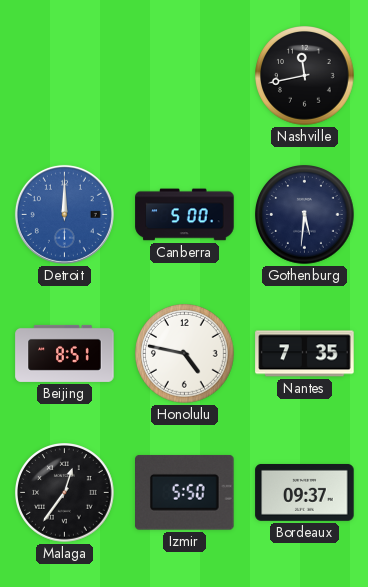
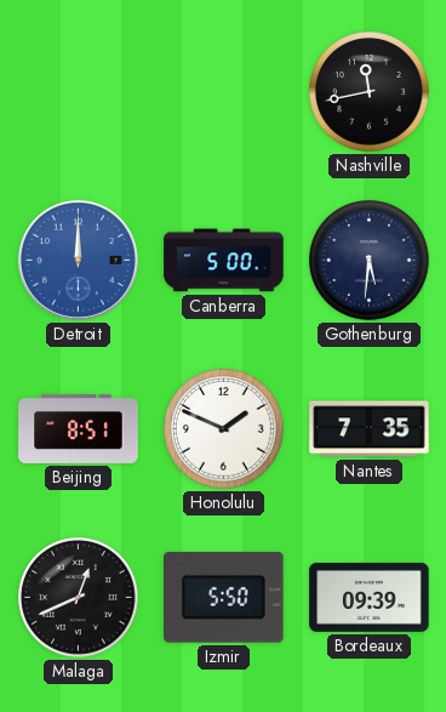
Honolulu: 4:47 -> 1:49
Malaga: 12:36 -> 12:41
Bordeaux: 09:37 -> 09:39
